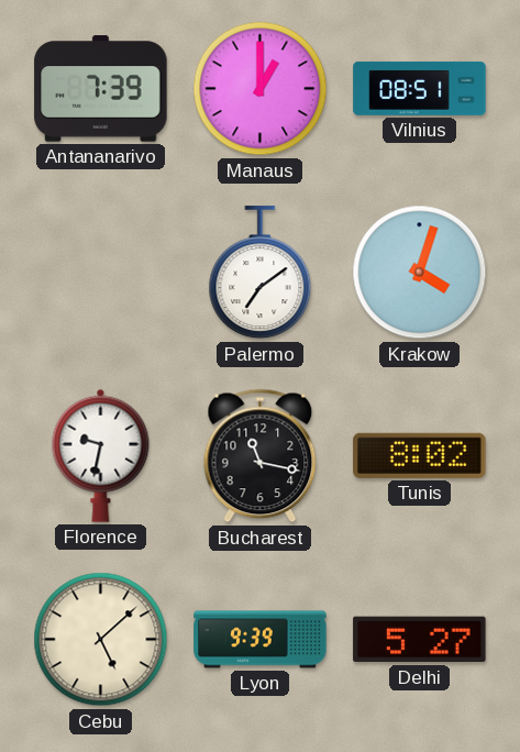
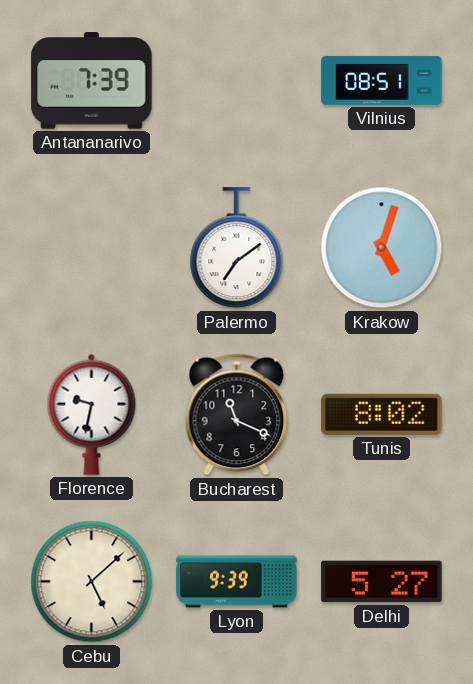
Manaus: 1:00 -> none
Krakow: 4:03 -> 5:03
Bucharest: 11:17 -> 11:19
